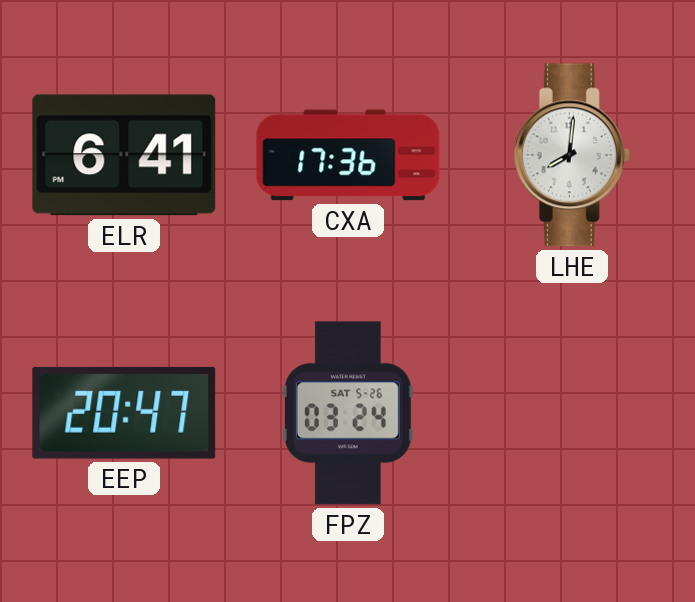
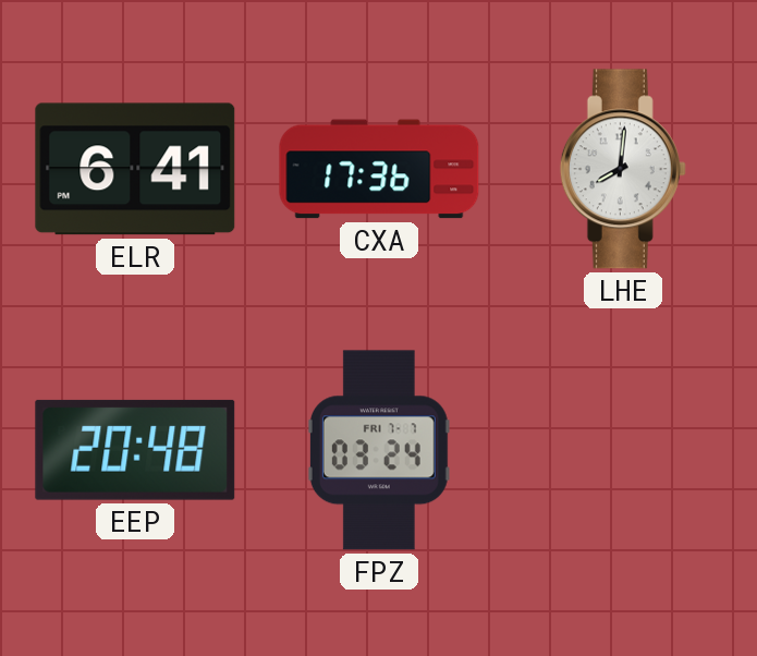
EEP: 20:47 -> 20:48
FPZ date: SAT 5-26 -> FRI 7-7
